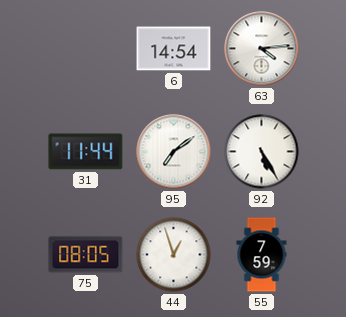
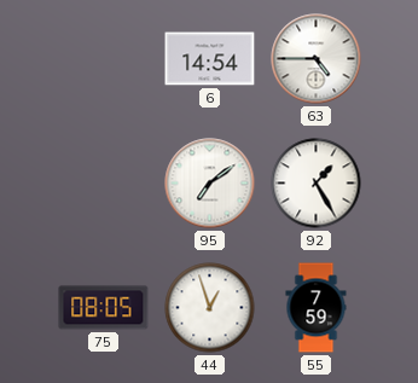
63: 4:14 -> 4:45
31: 11:44 -> none
92: 5:25 -> 1:25
